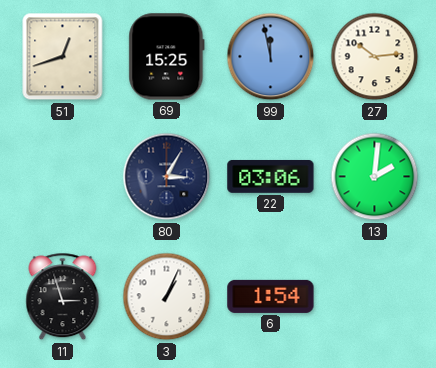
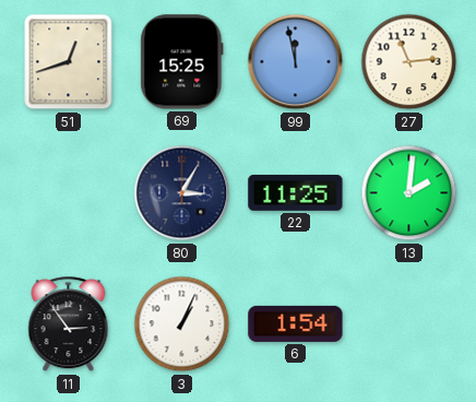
27: 10:14 -> 11:14
22: 03:06 -> 11:25
11: 2:57 -> 2:54
